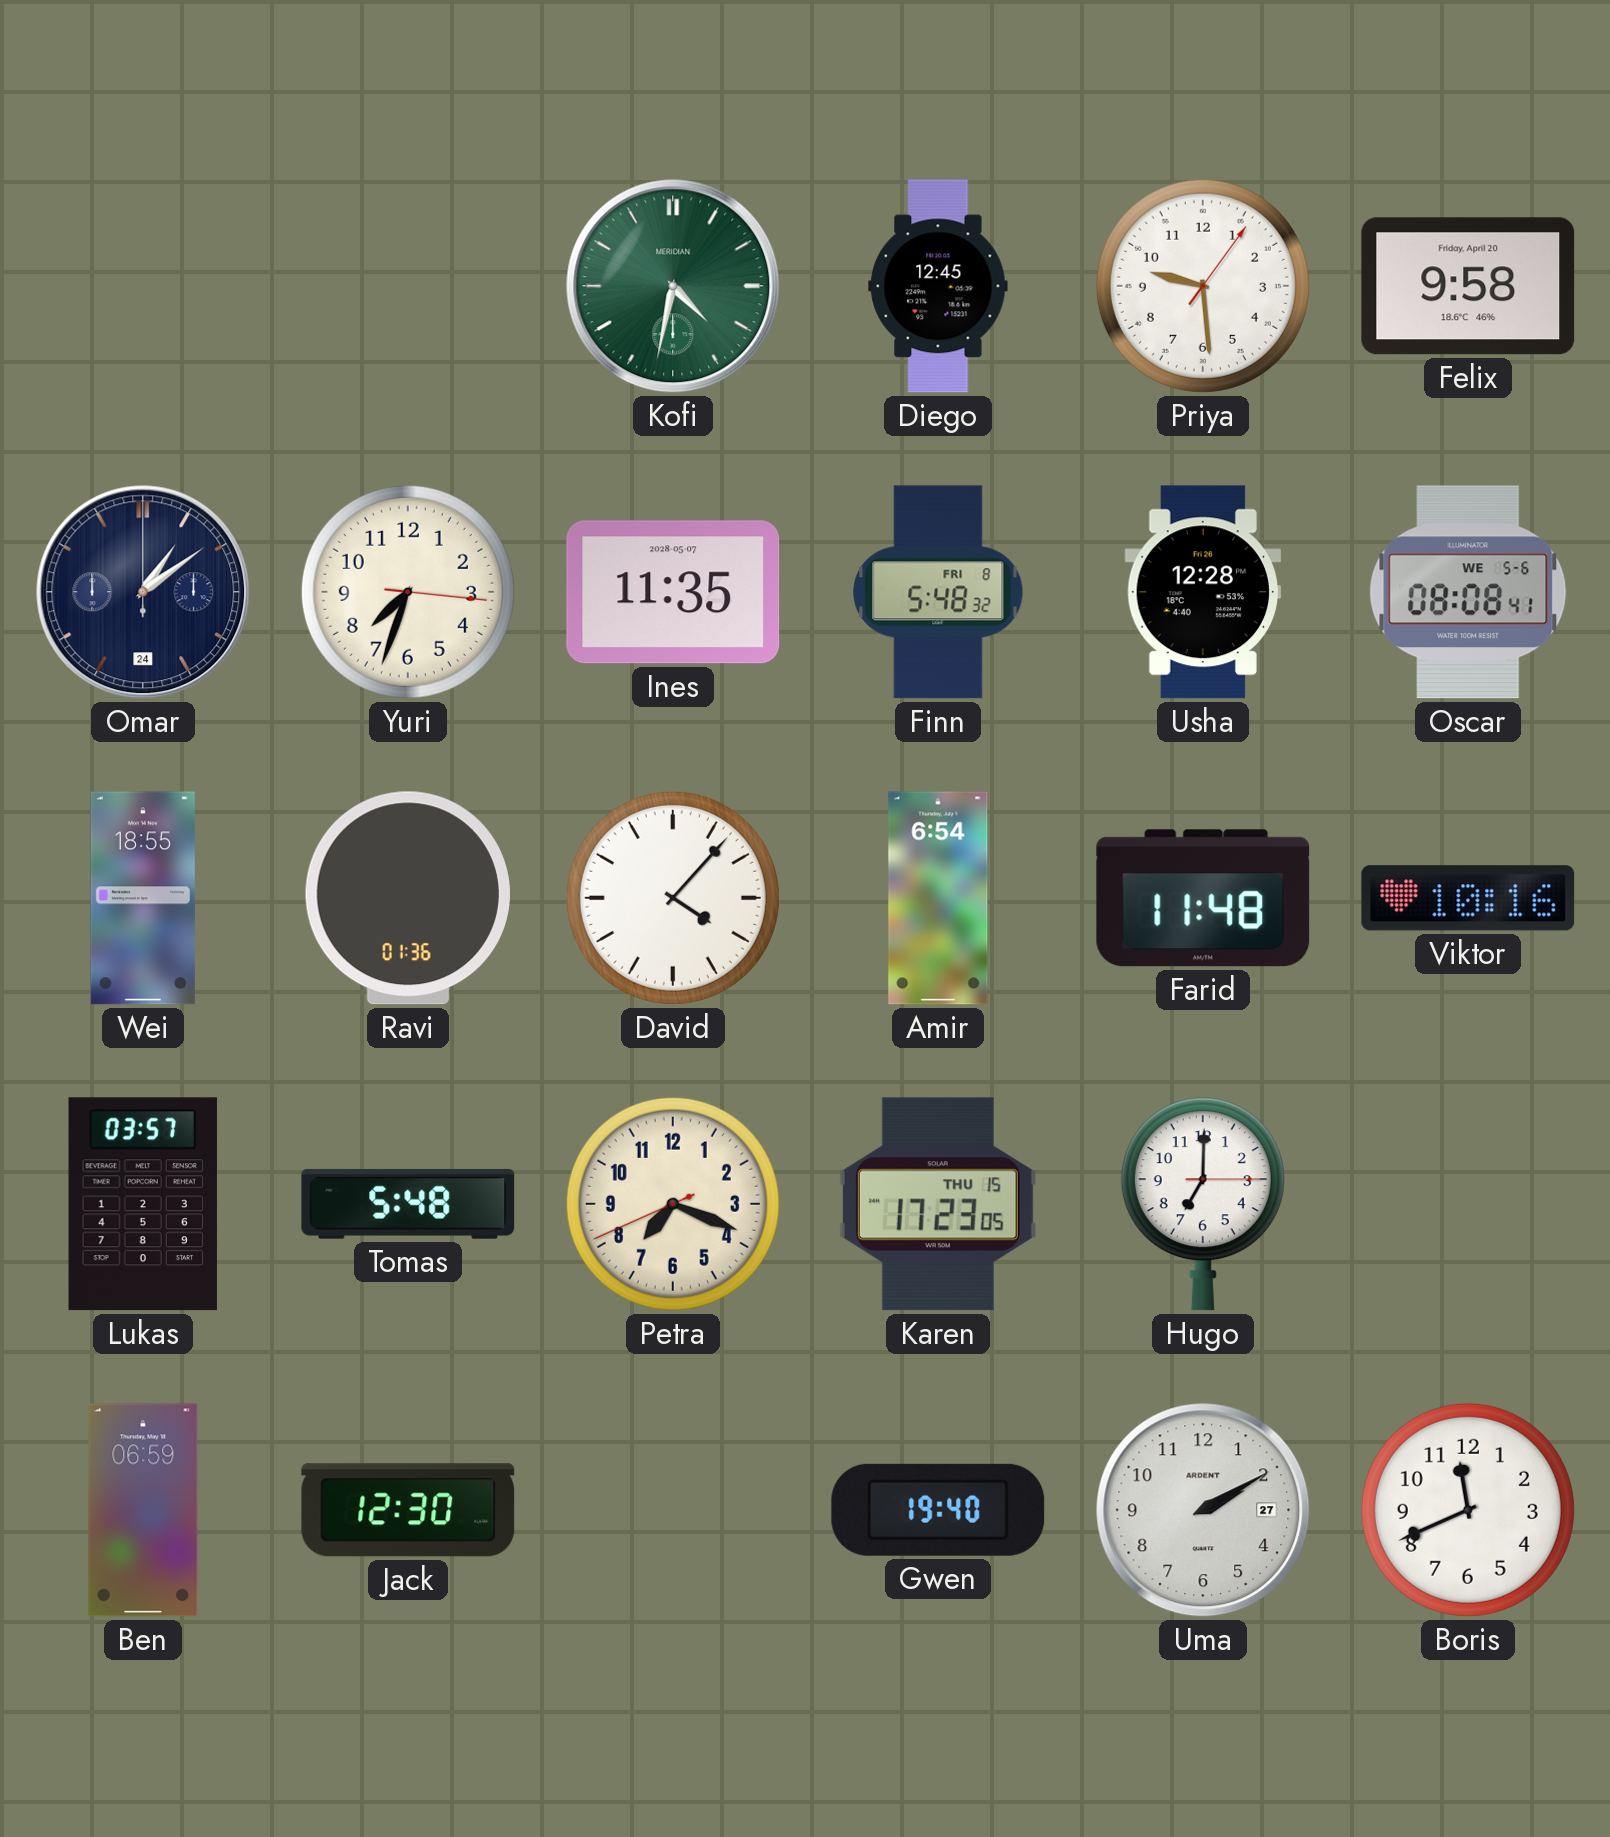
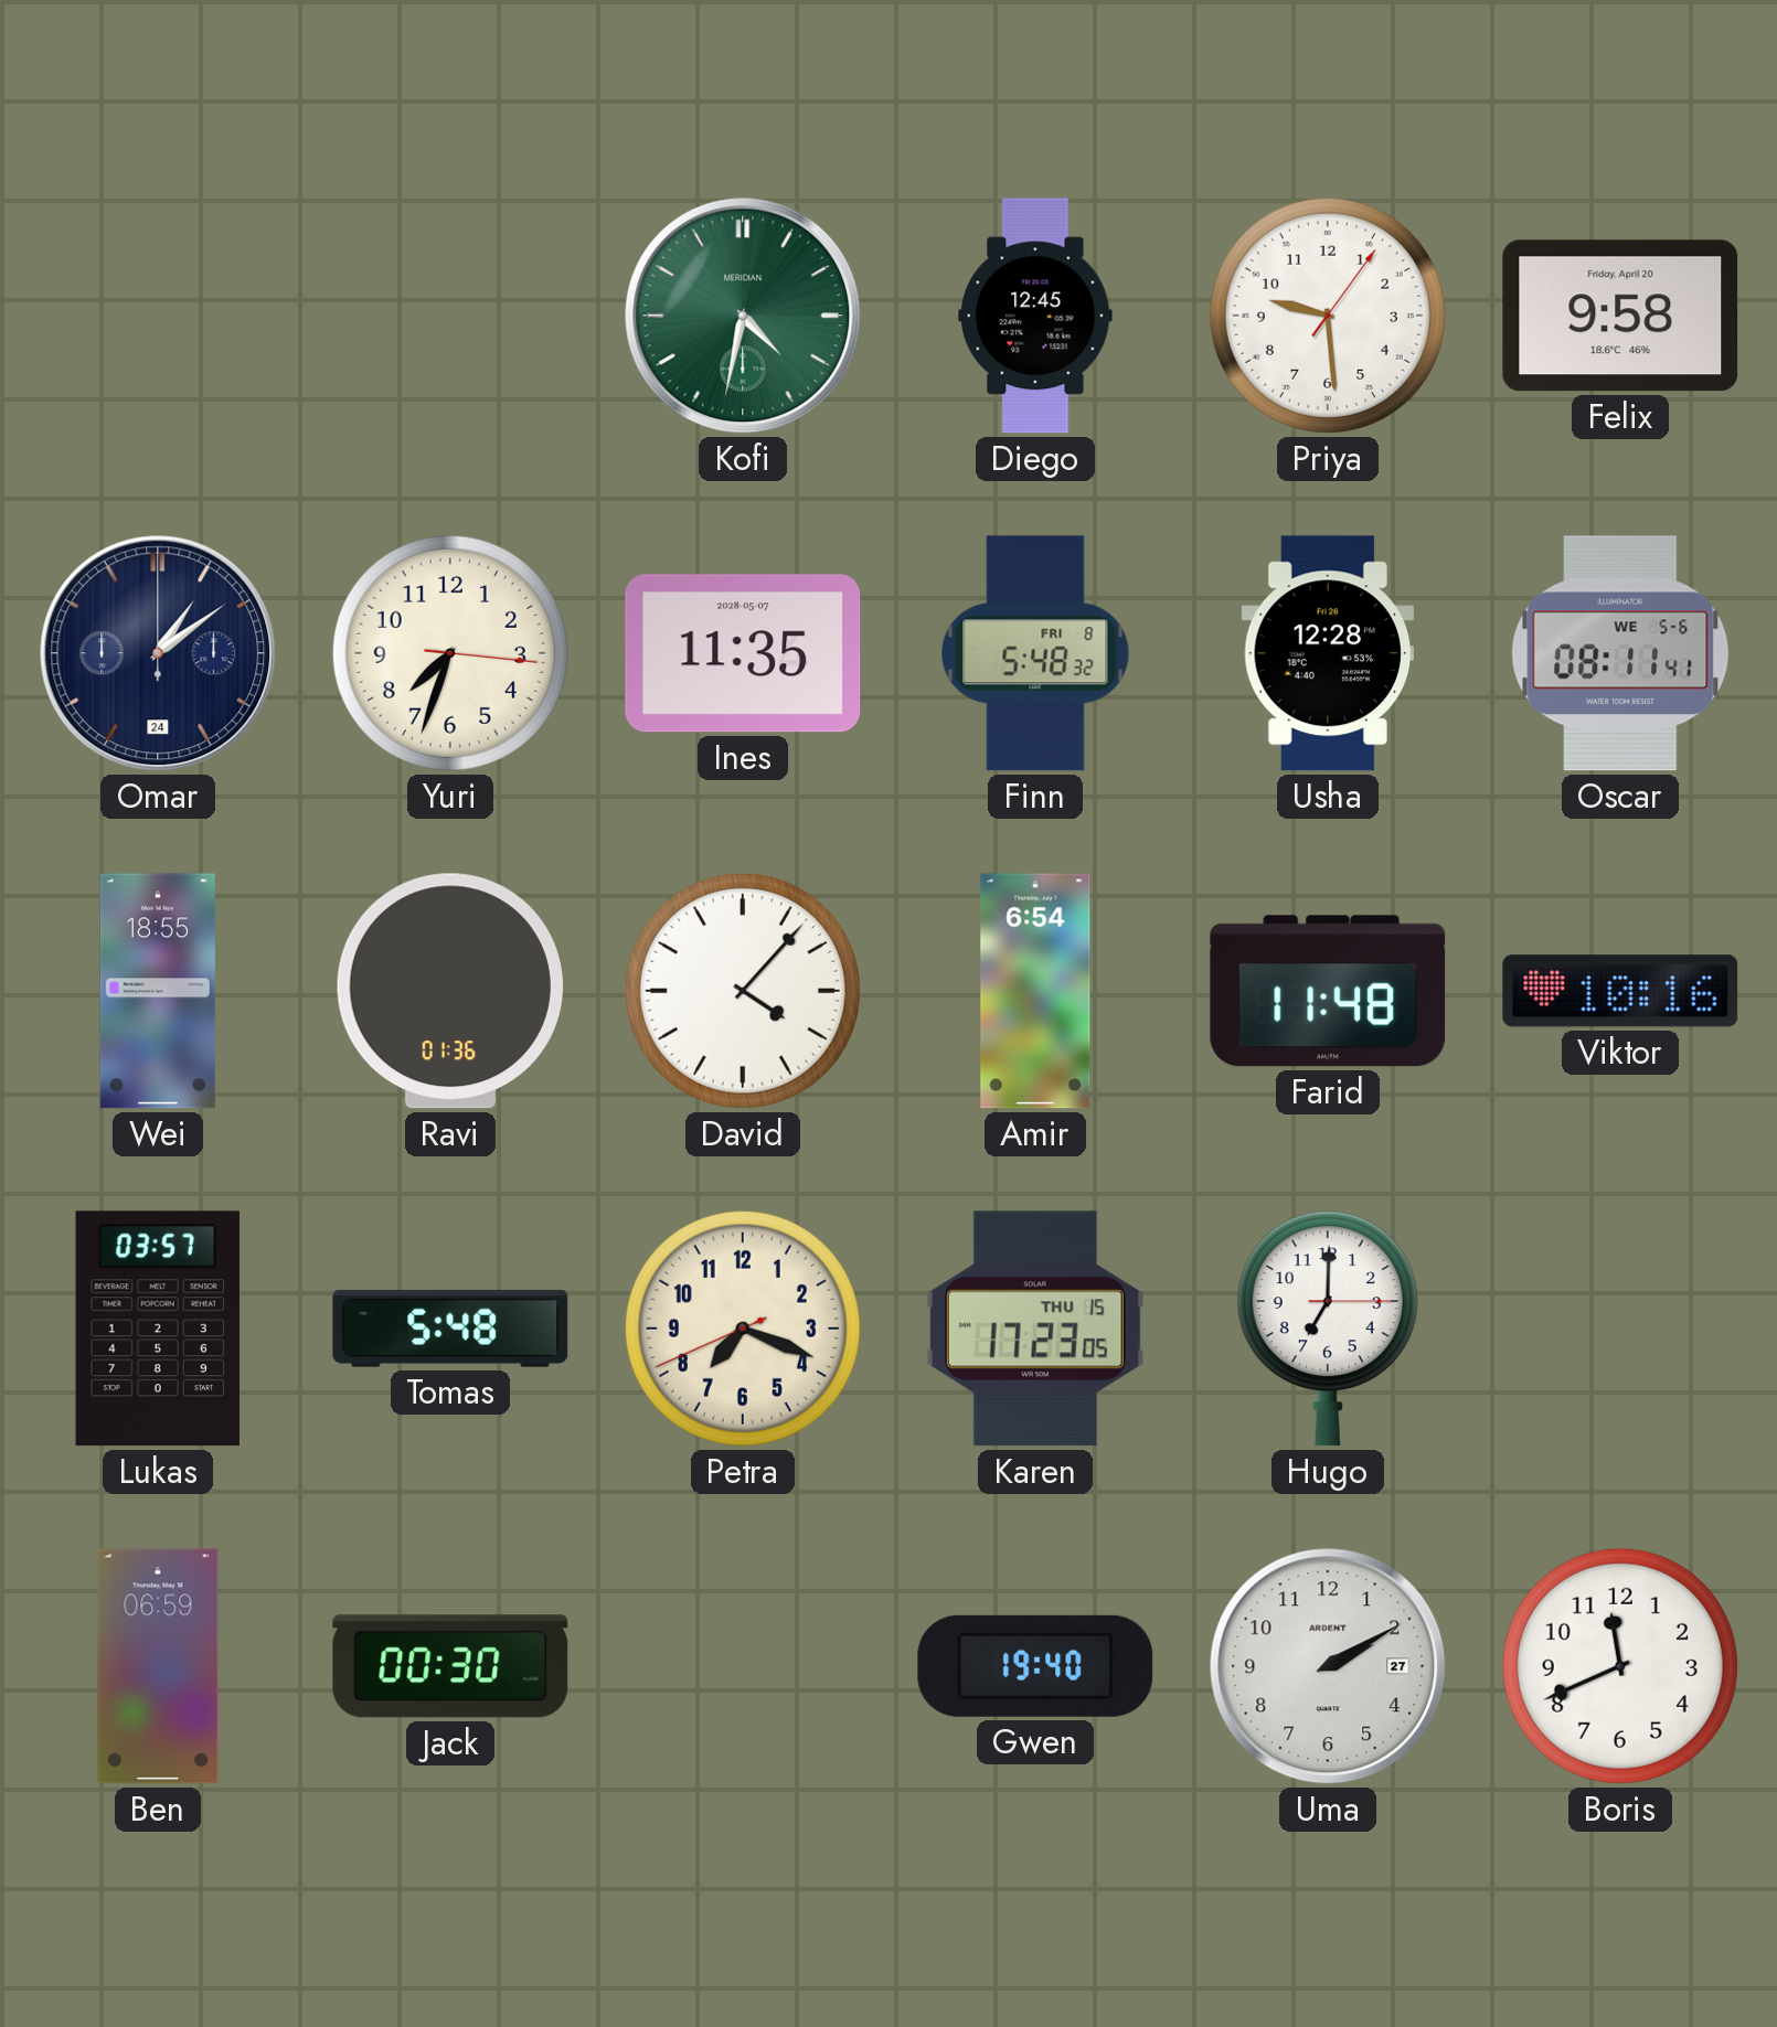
Oscar: 08:08 -> 08:11
Jack: 12:30 -> 00:30
